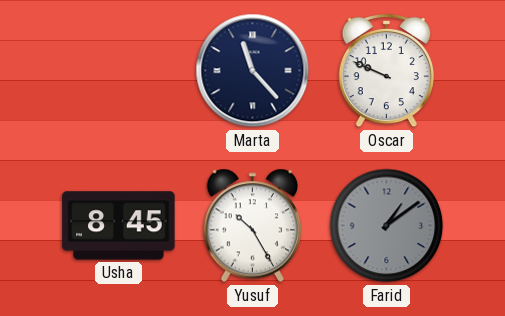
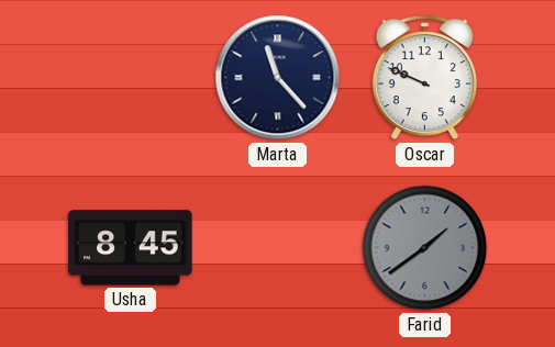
Yusuf: 10:25 -> none
Farid: 1:09 -> 1:39
